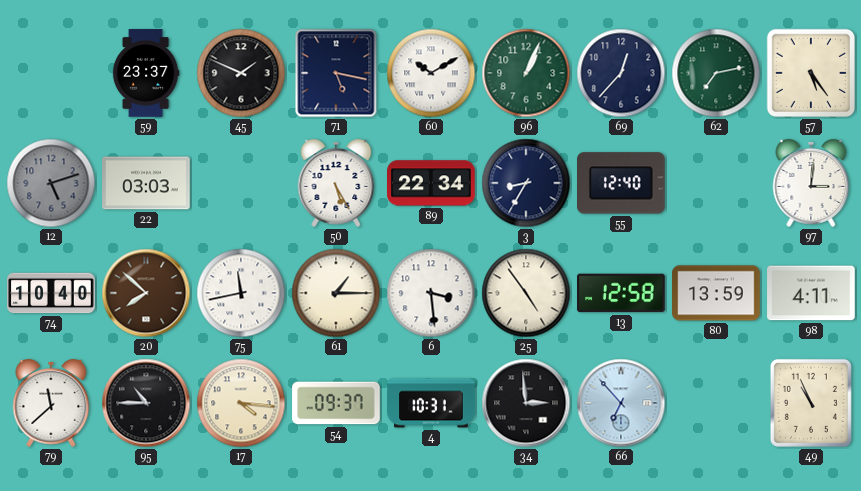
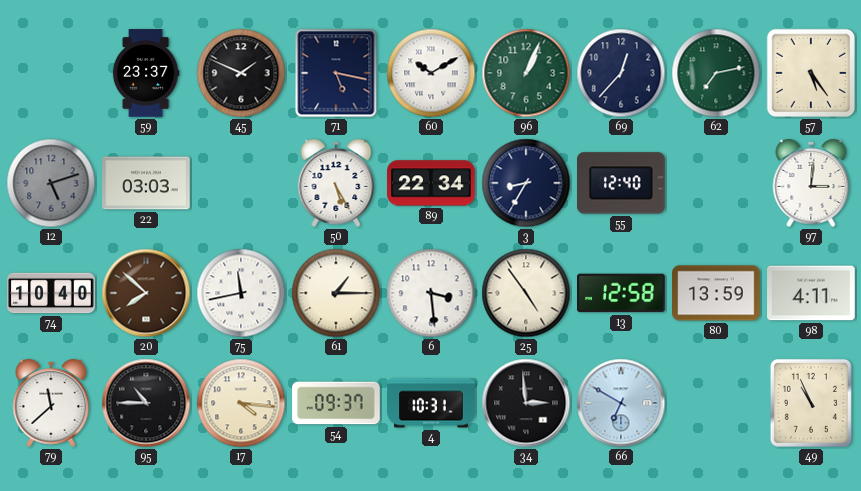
66: 6:53 -> 6:50
